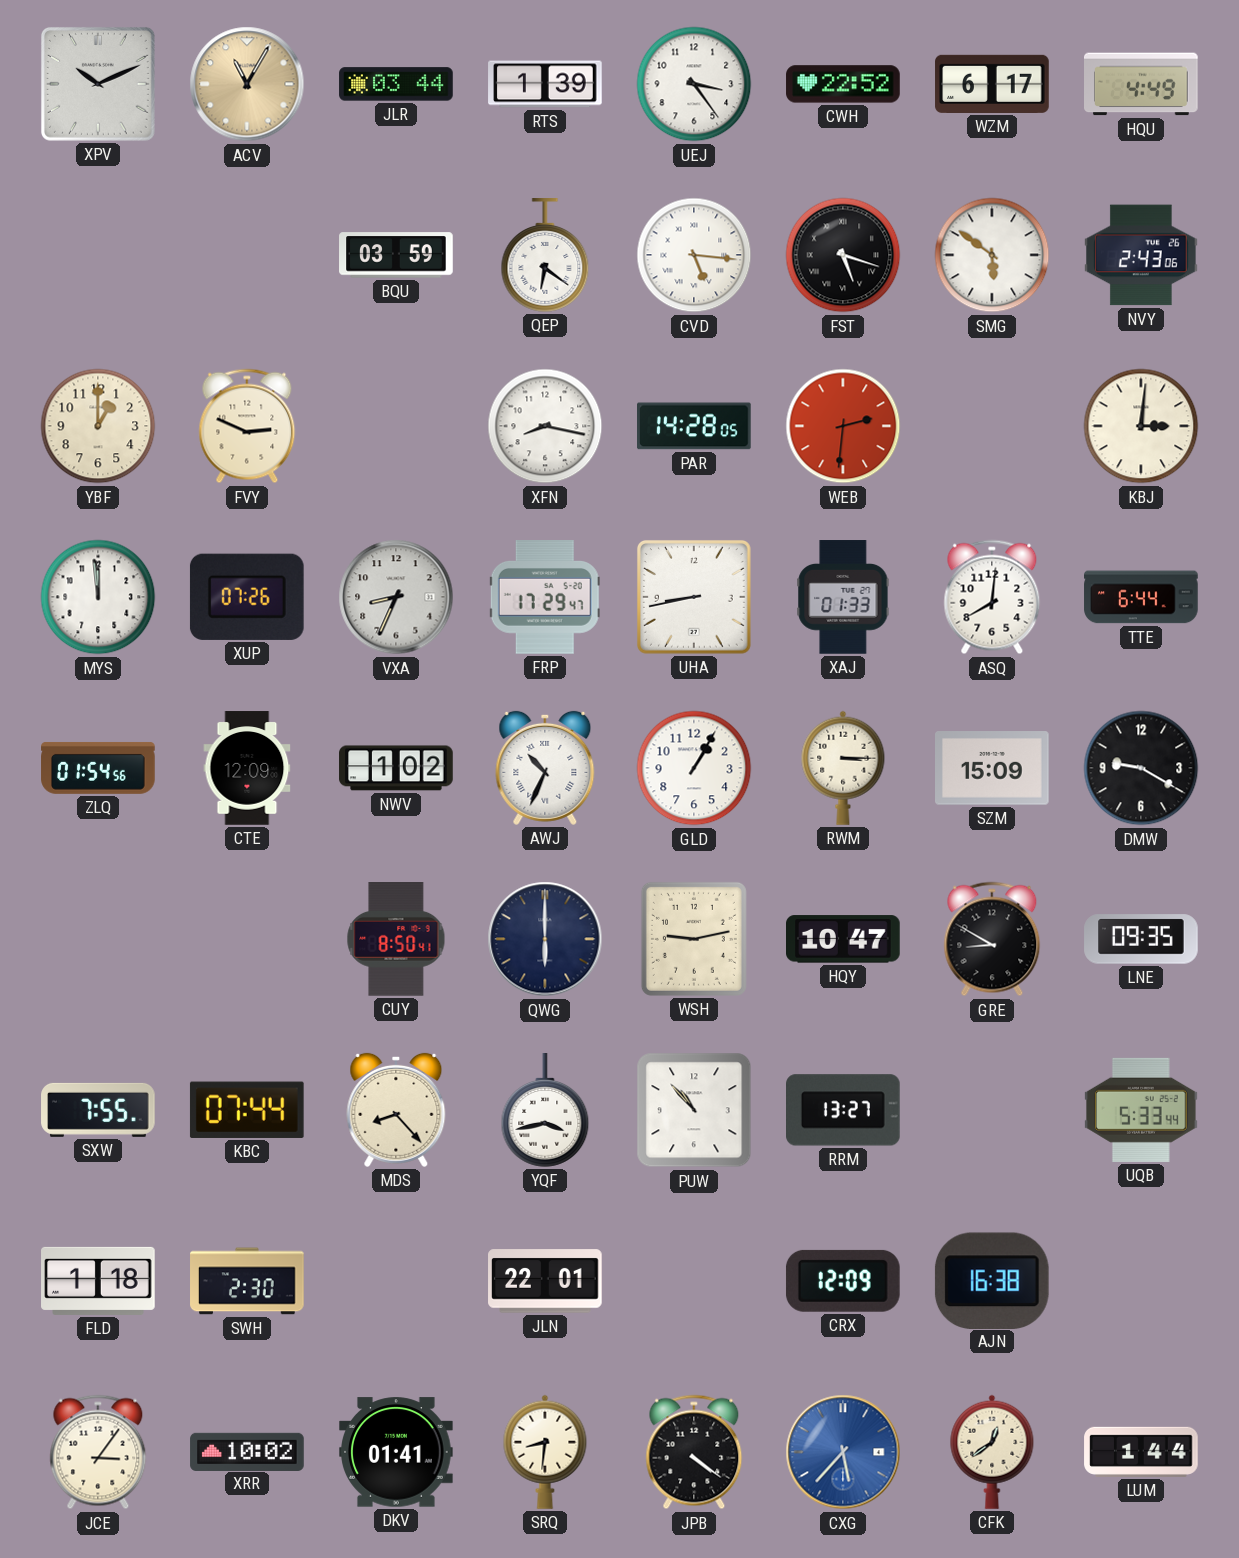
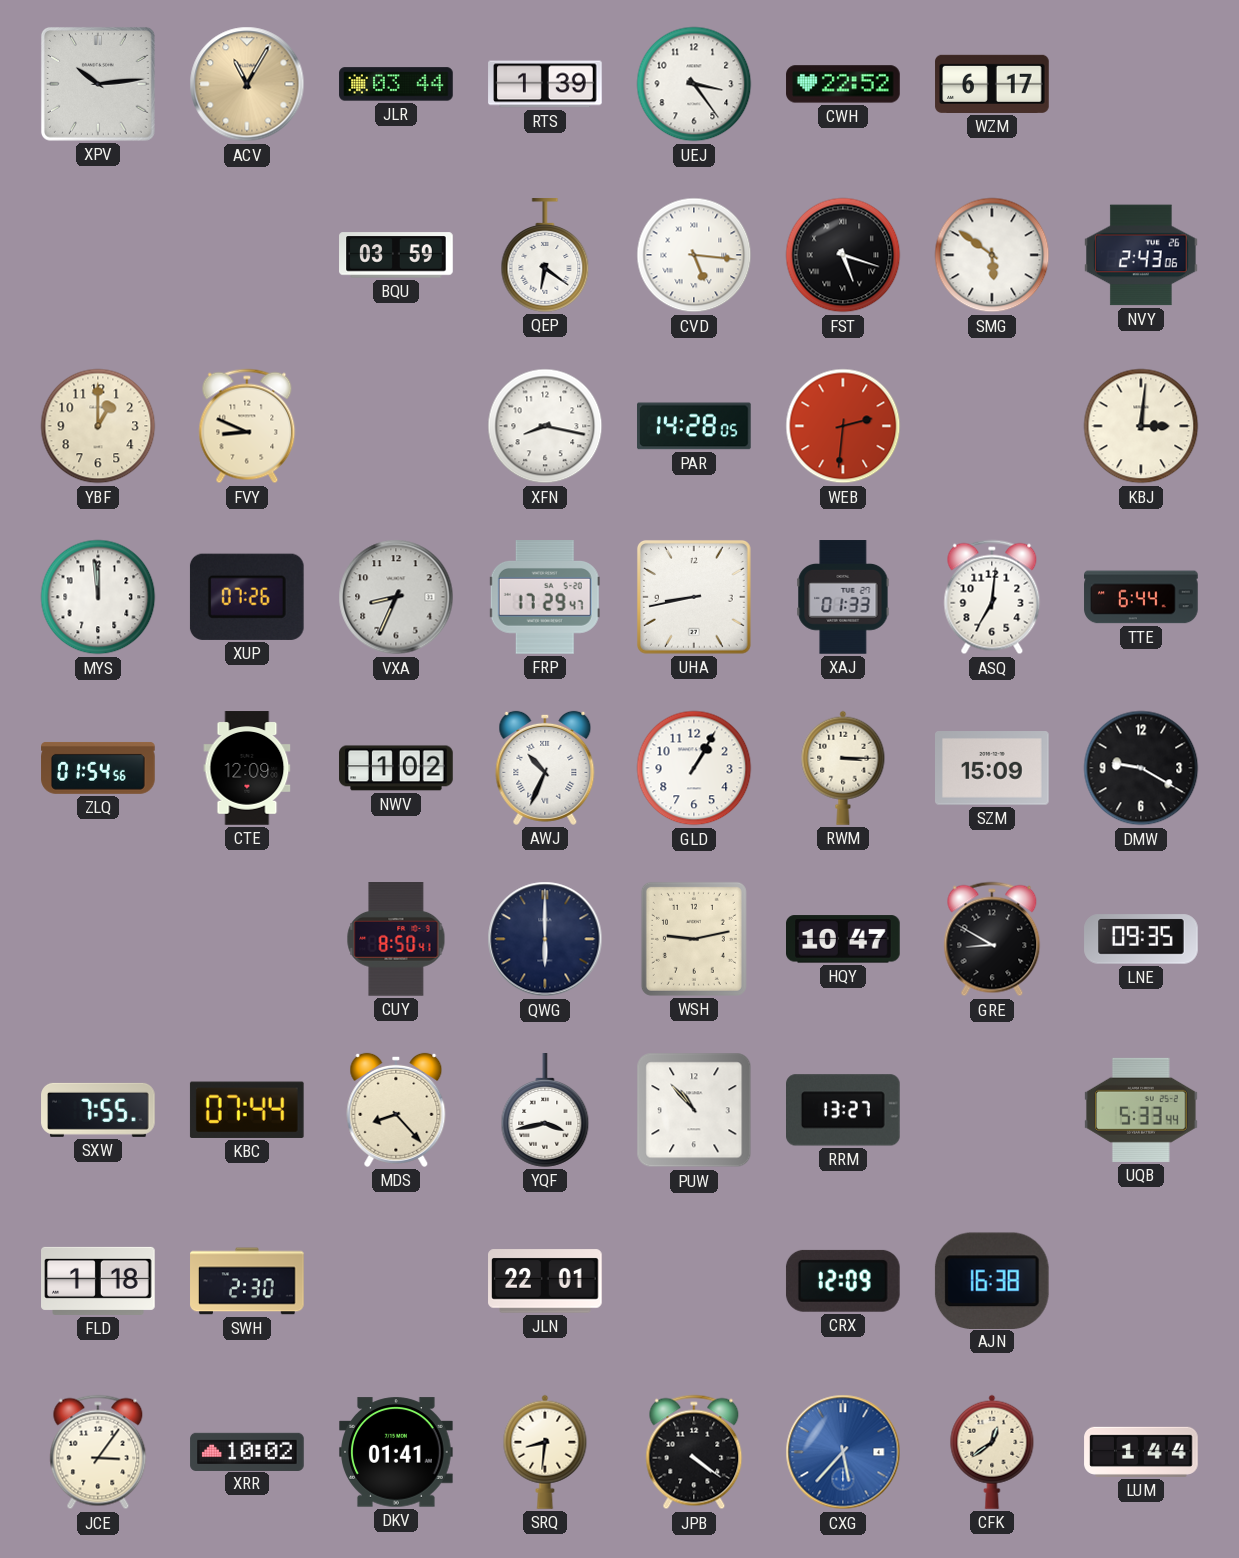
XPV: 10:11 -> 10:14
HQU: 4:49 -> none
FVY: 2:49 -> 8:49
ASQ: 8:01 -> 7:01
